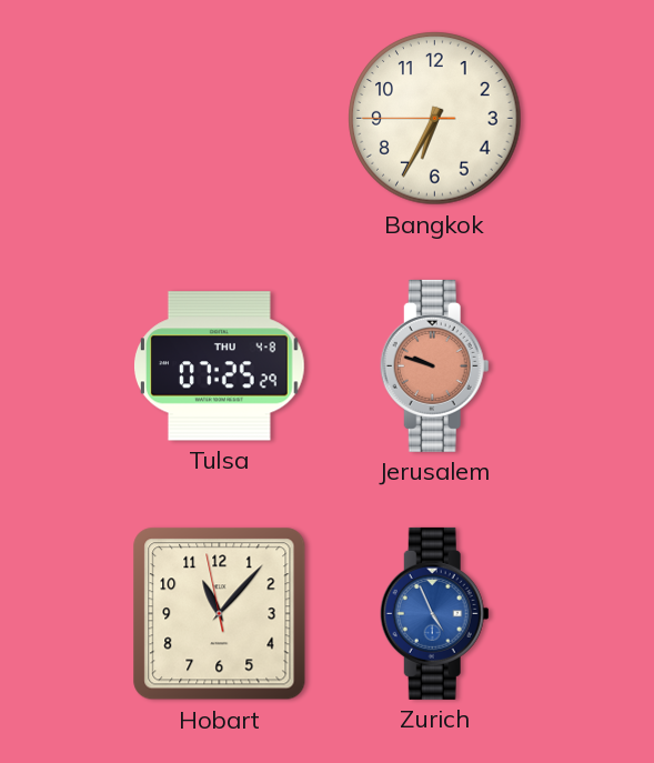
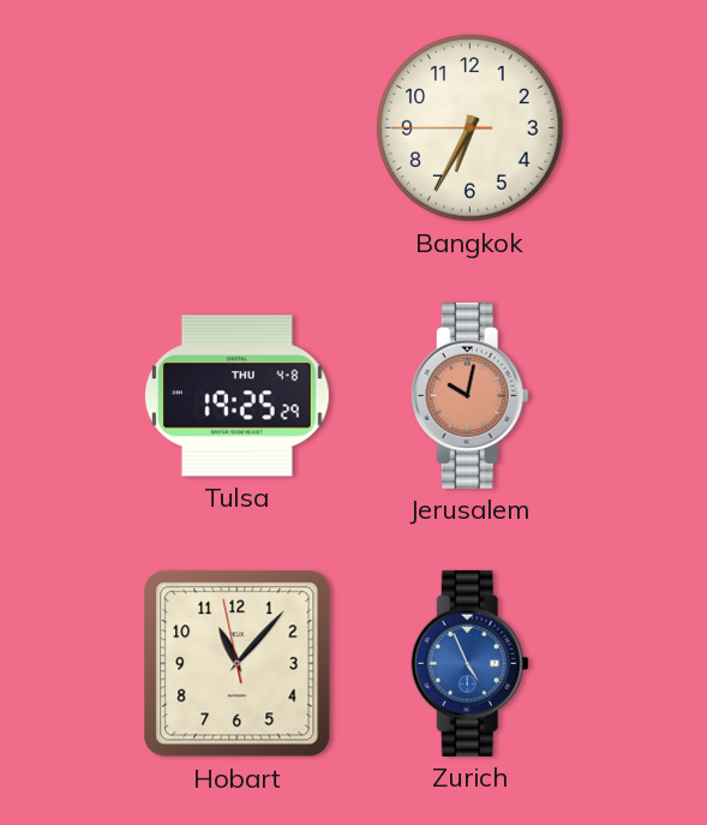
Tulsa: 07:25 -> 19:25
Jerusalem: 9:48 -> 10:02
